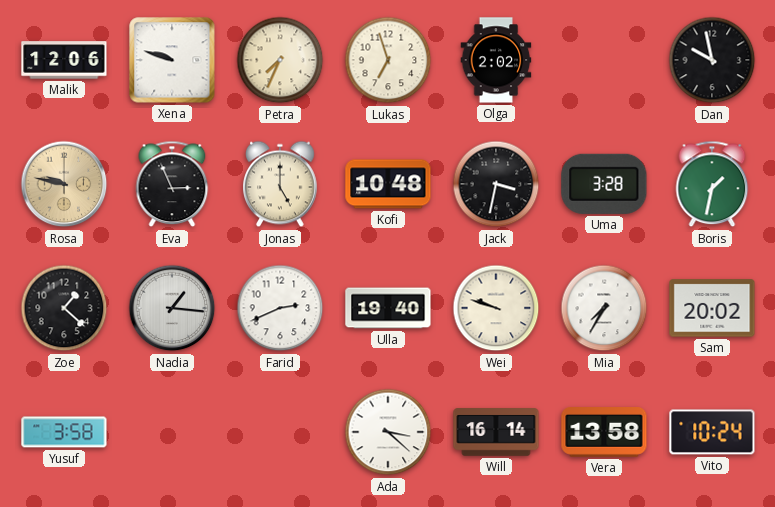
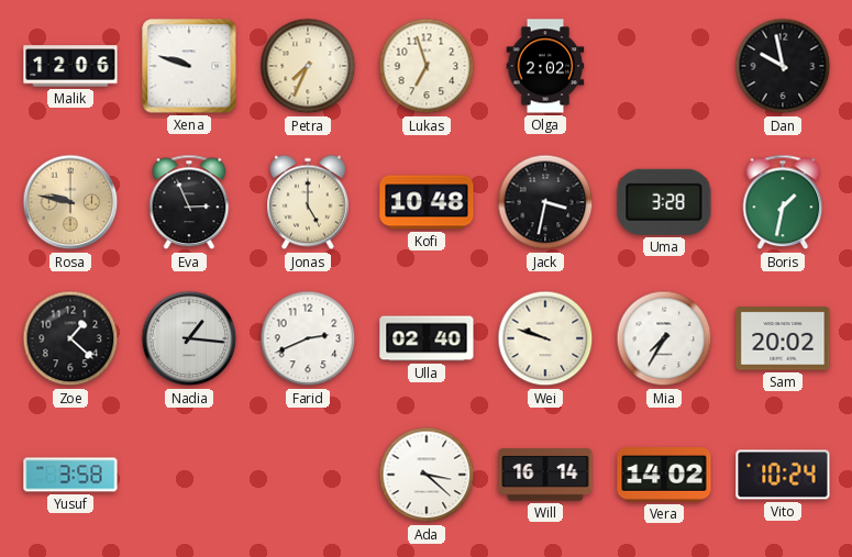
Ulla: 19:40 -> 02:40
Vera: 13:58 -> 14:02
